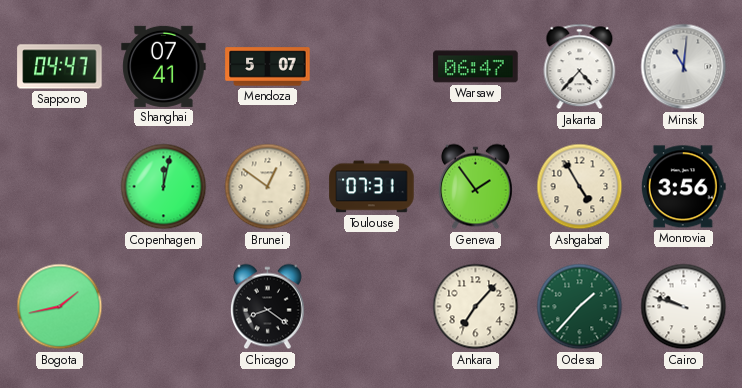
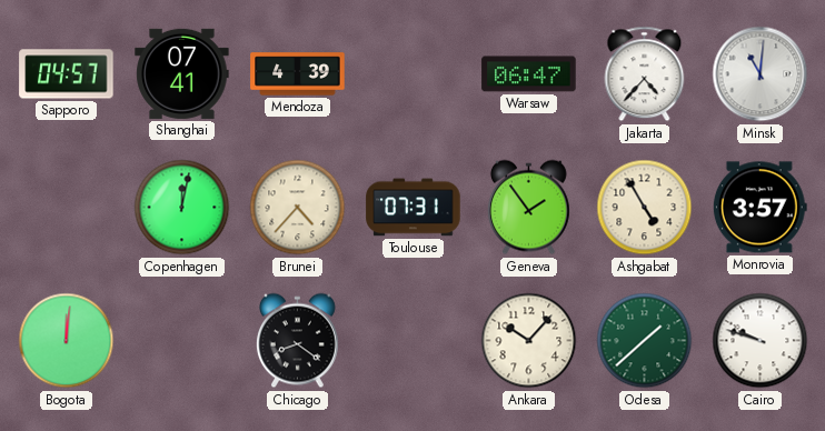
Sapporo: 04:47 -> 04:57
Mendoza: 5:07 -> 4:39
Brunei: 12:51 -> 4:37
Monrovia: 3:56 -> 3:57
Bogota: 1:43 -> 12:01
Ankara: 7:07 -> 10:07
Odesa: 1:37 -> 1:38
